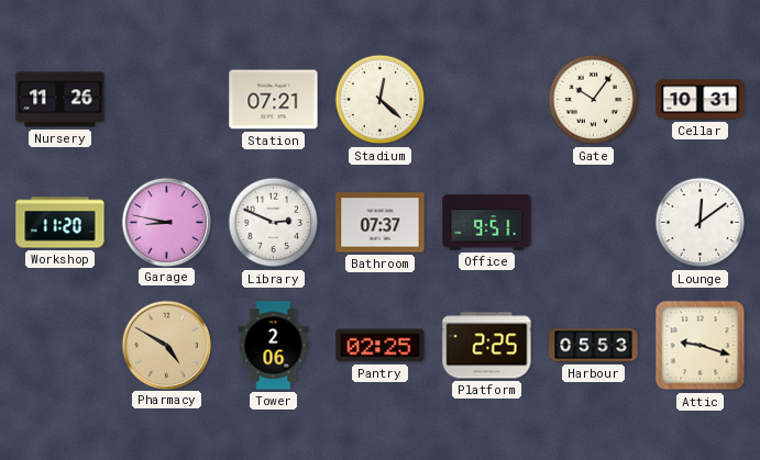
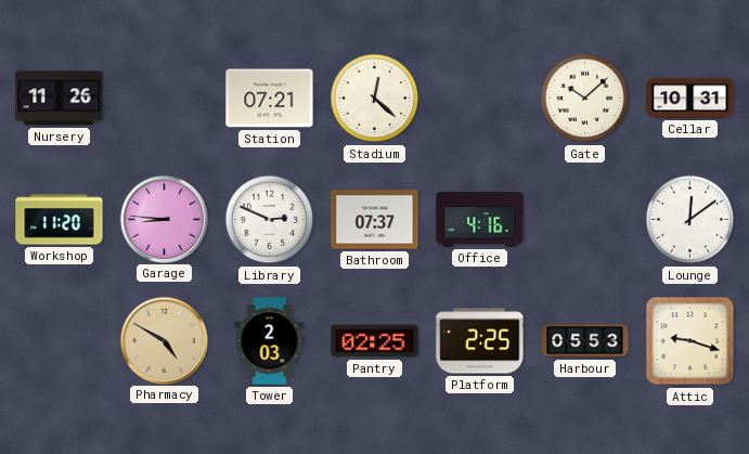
Gate: 10:06 -> 10:08
Garage: 8:47 -> 8:46
Office: 9:51 -> 4:16
Tower: 2:06 -> 2:03
